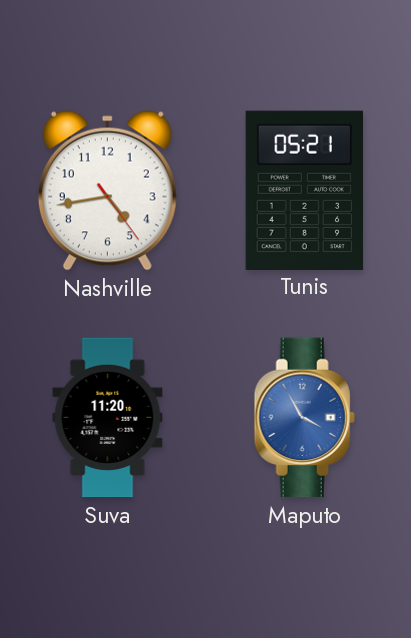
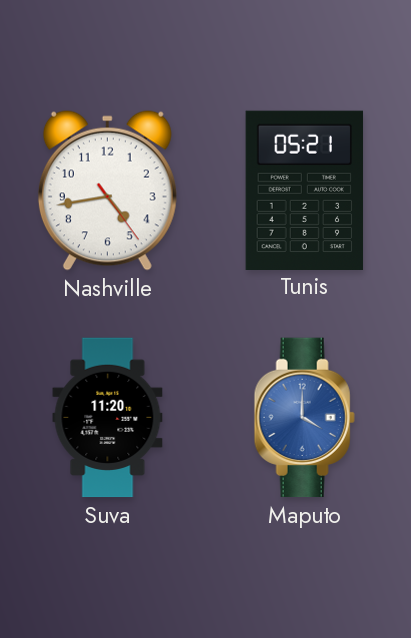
Maputo: 3:55 -> 4:00
